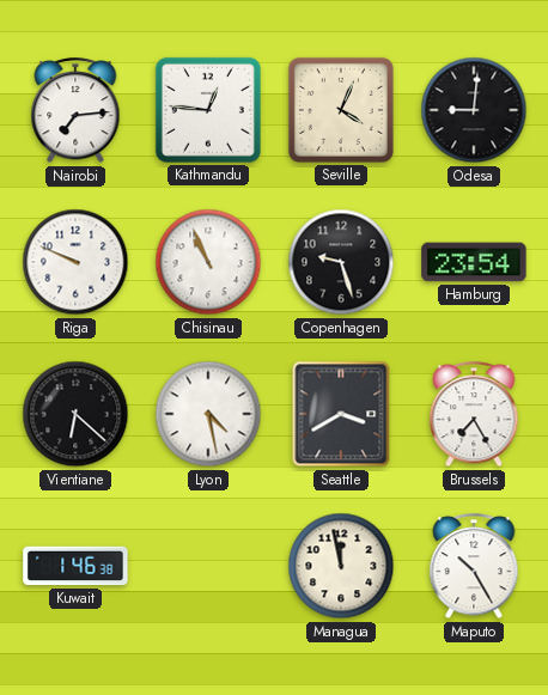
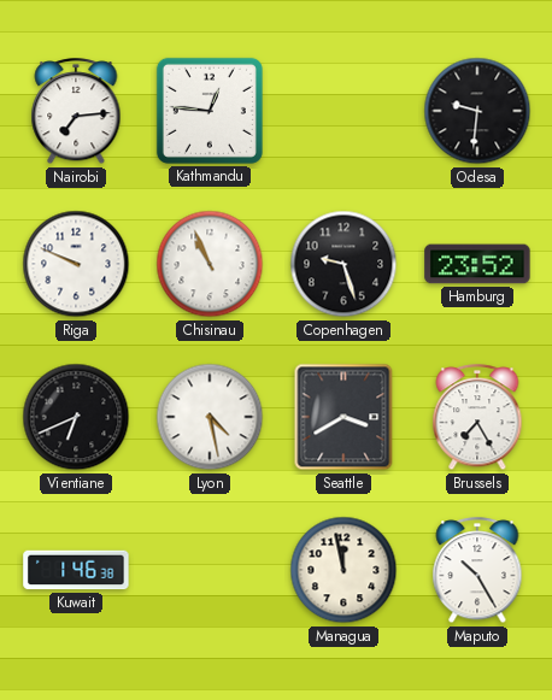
Seville: 4:04 -> none
Odesa: 9:01 -> 9:31
Hamburg: 23:54 -> 23:52
Vientiane: 6:22 -> 6:41
